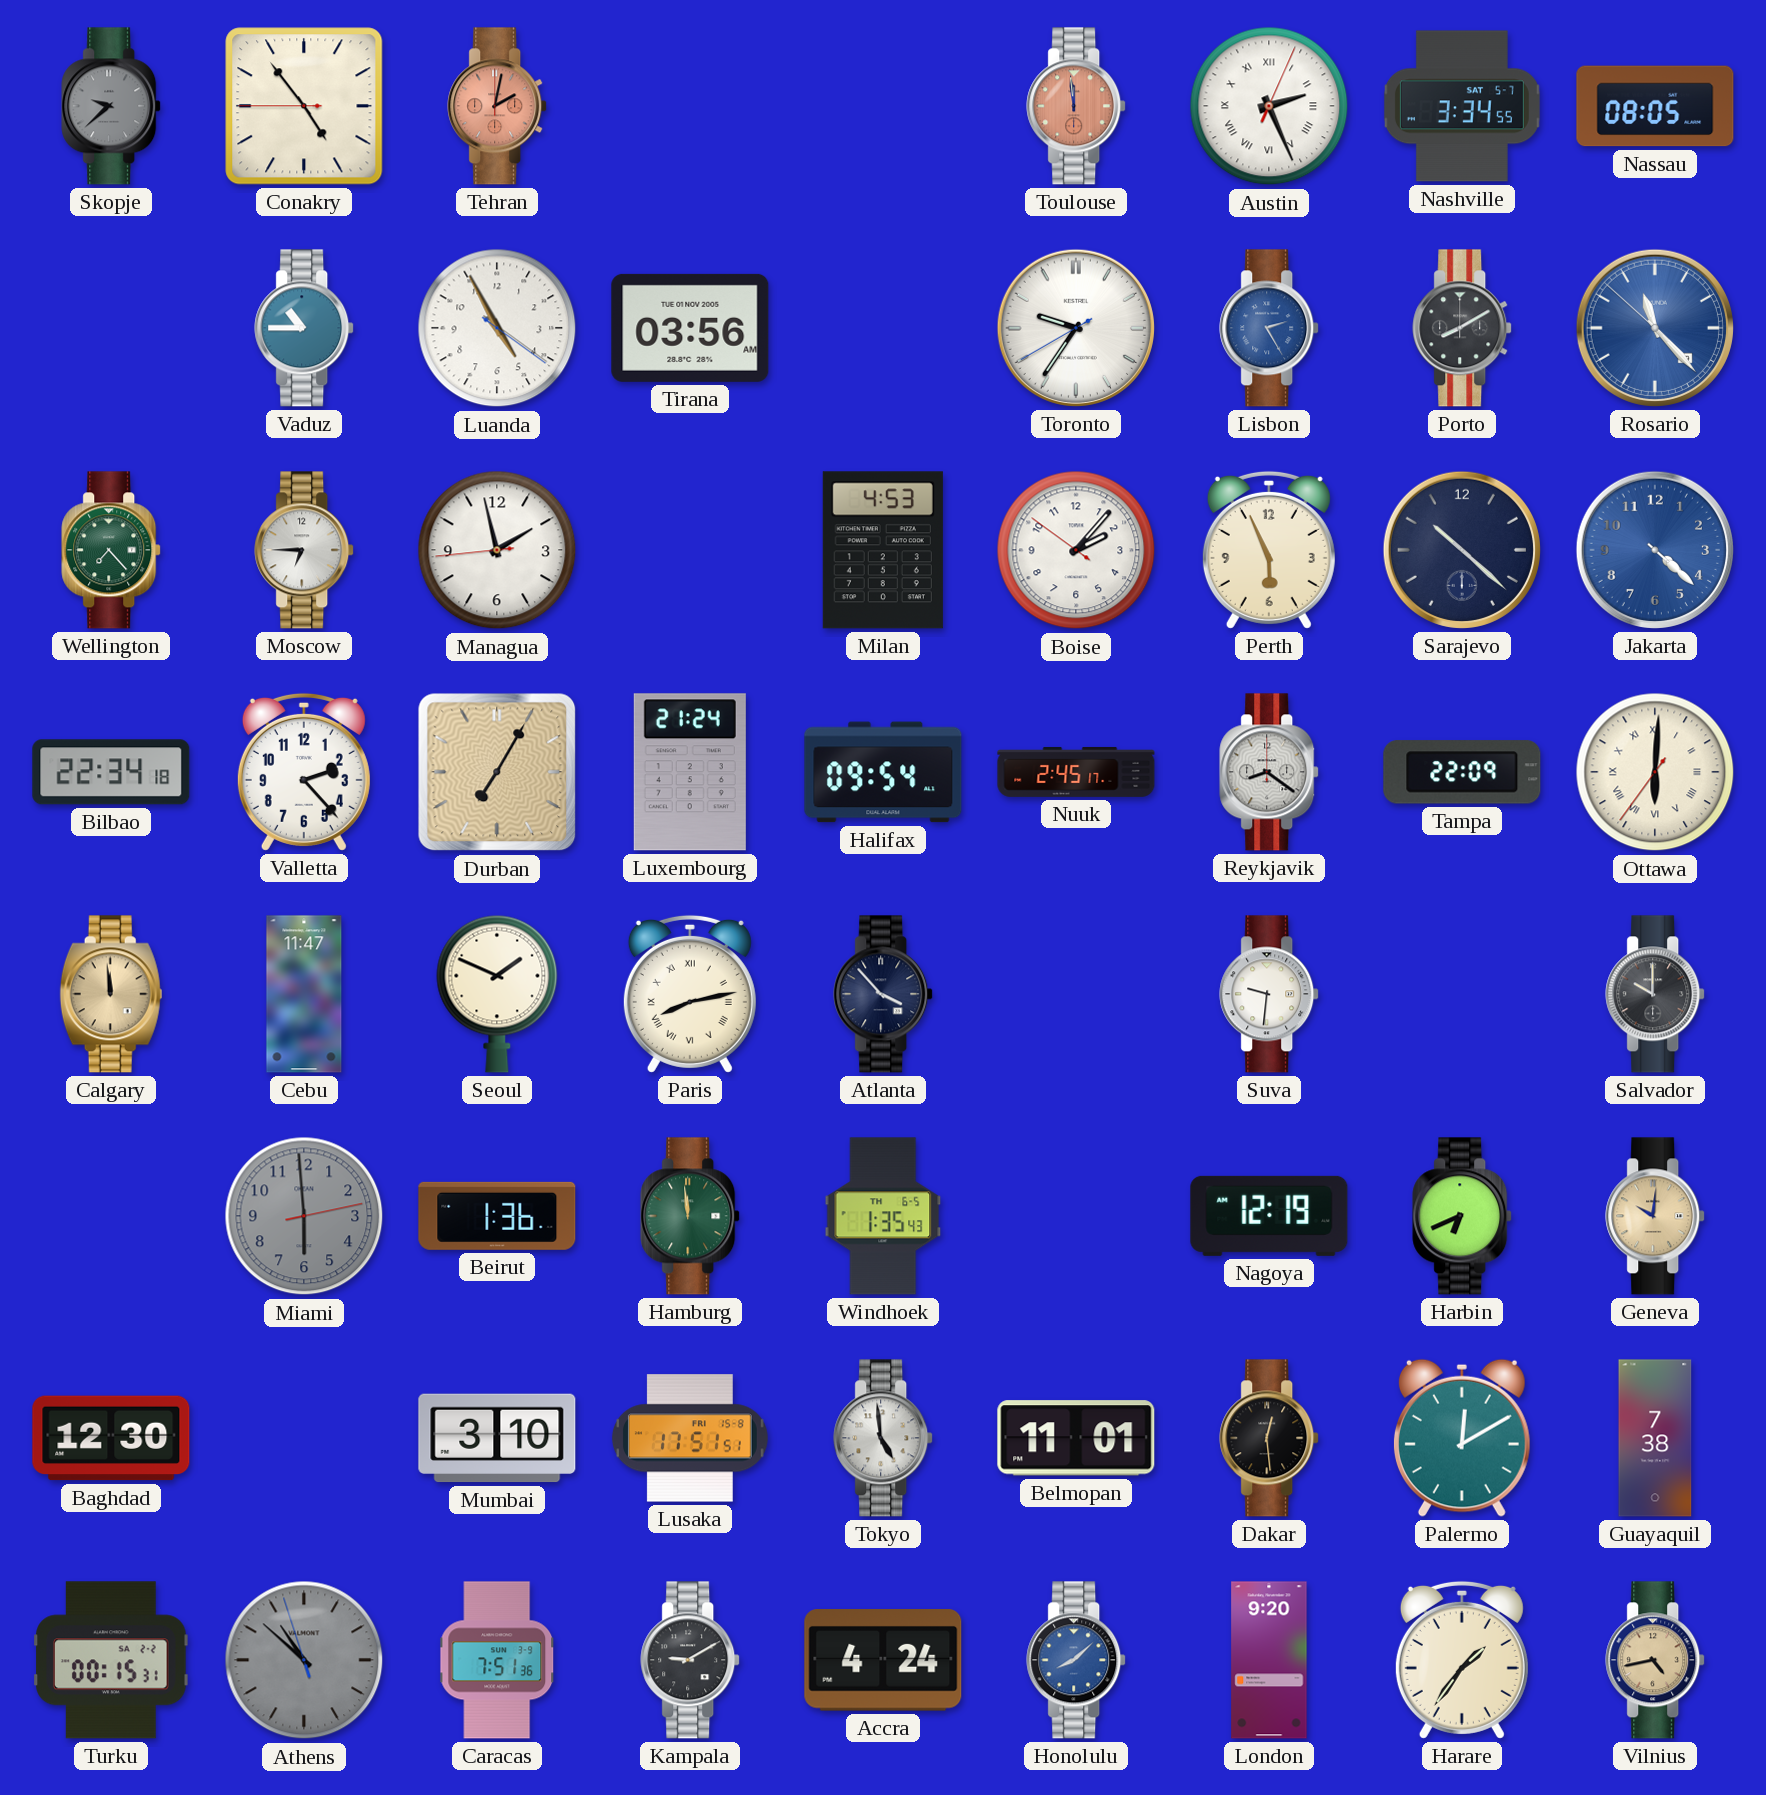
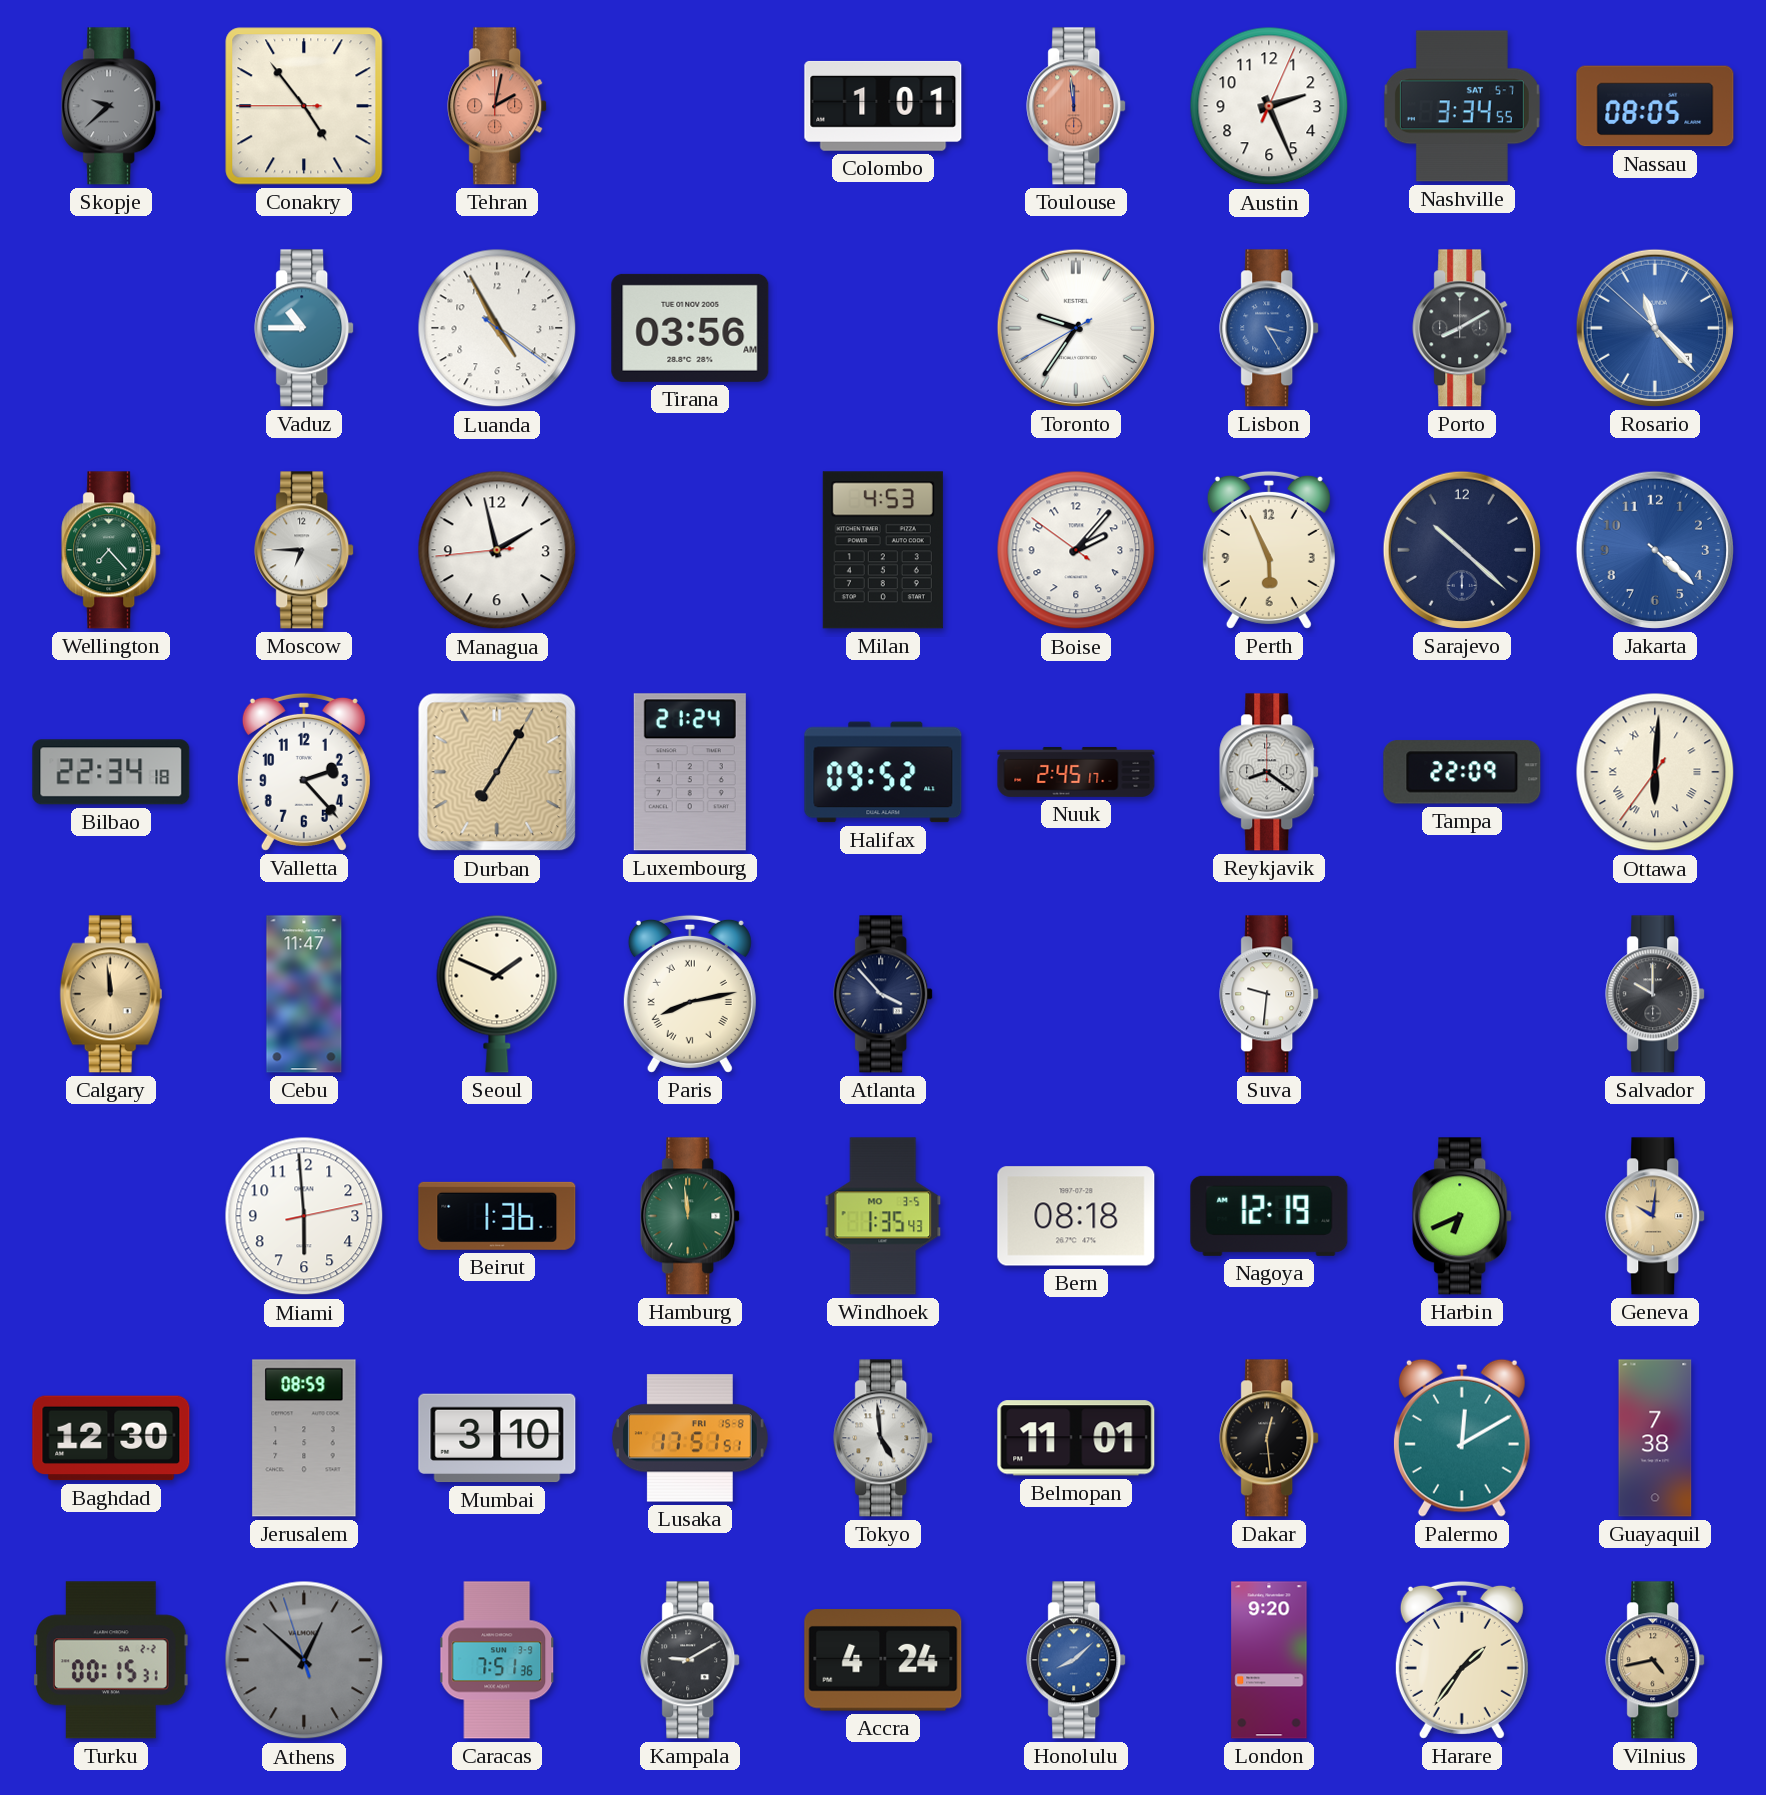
Colombo: none -> 1:01
Austin numerals: Roman -> Arabic
Lisbon: 2:25 -> 3:25
Halifax: 09:54 -> 09:52
Miami dial: grey -> white
Windhoek date: TH 6-5 -> MO 3-5
Bern: none -> 08:18
Jerusalem: none -> 08:59
Athens: 10:51 -> 12:51
